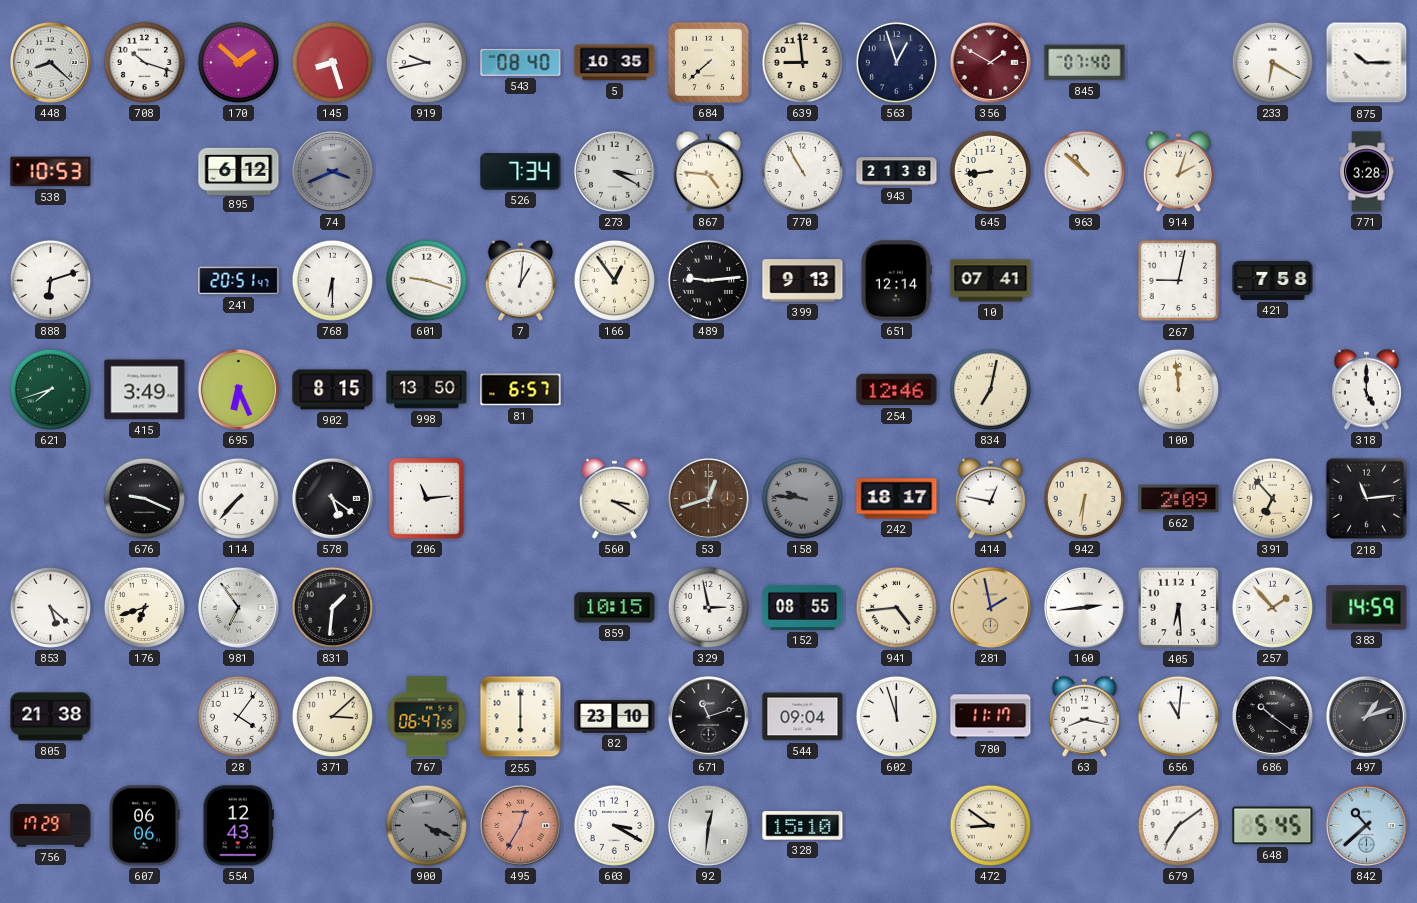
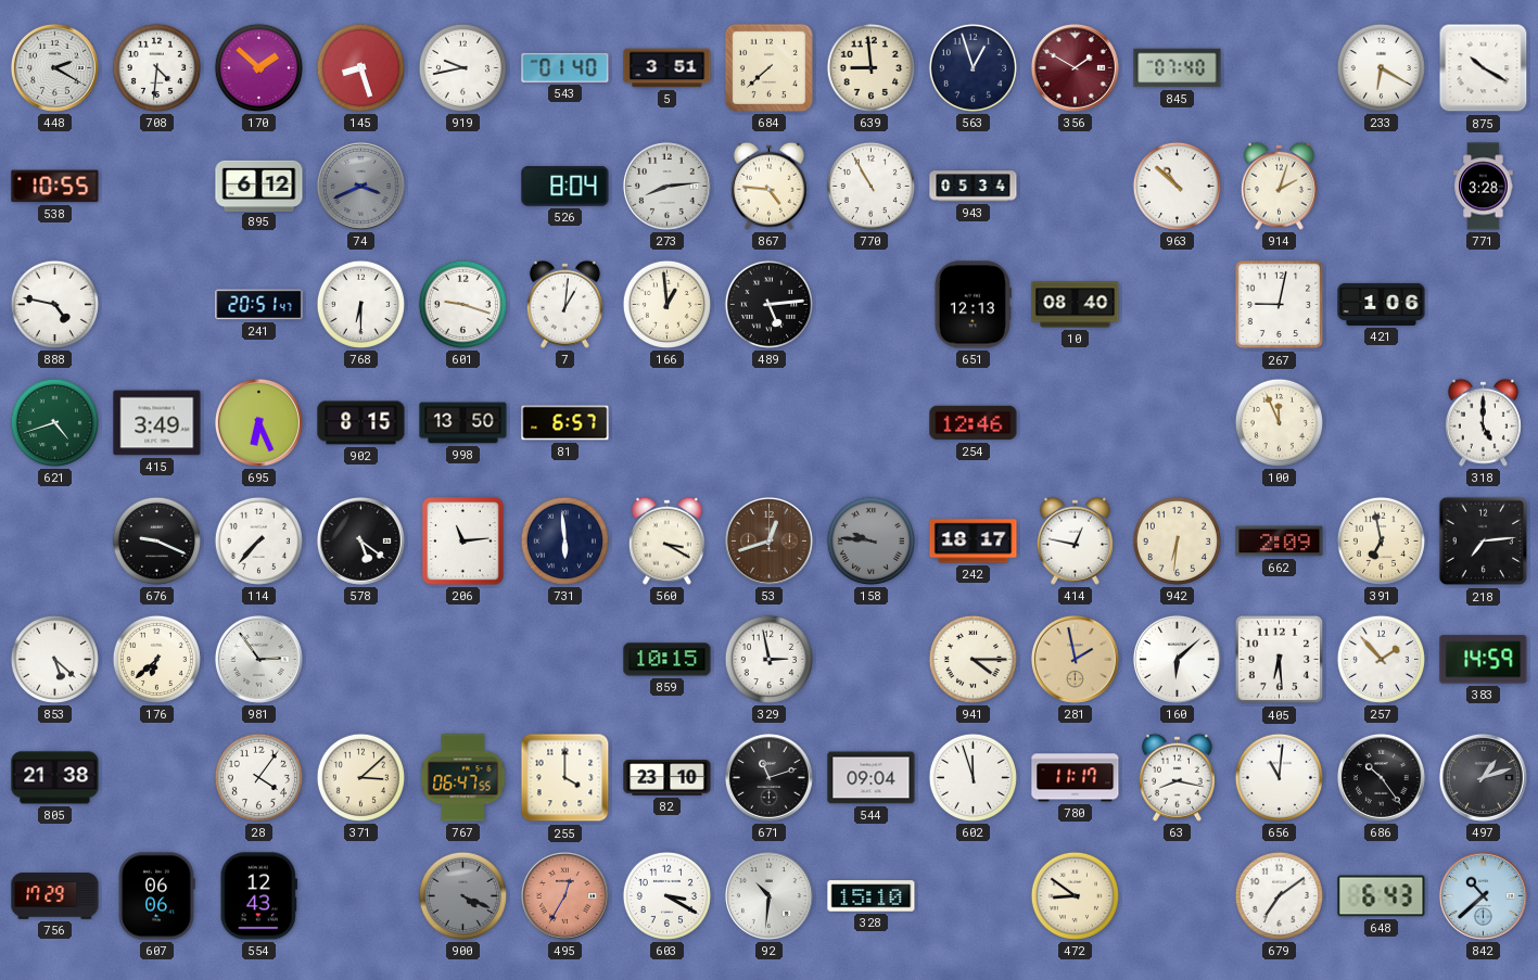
448: 8:22 -> 2:20
708: 10:18 -> 4:31
543: 08:40 -> 01:40
5: 10:35 -> 3:51
875: 10:15 -> 10:20
538: 10:53 -> 10:55
526: 7:34 -> 8:04
273: 3:20 -> 8:14
943: 21:38 -> 05:34
645: 8:44 -> none
888: 6:12 -> 4:47
166: 12:54 -> 12:59
489: 9:14 -> 5:14
399: 9:13 -> none
651: 12:14 -> 12:13
10: 07:41 -> 08:40
421: 7:58 -> 1:06
621: 7:42 -> 4:42
834: 7:02 -> none
100: 11:59 -> 11:56
731: none -> 5:59
391: 6:53 -> 6:58
218: 11:14 -> 7:14
176: 6:42 -> 6:38
981: 6:54 -> 2:54
831: 1:31 -> none
152: 08:55 -> none
941: 4:44 -> 4:15
160: 2:44 -> 6:08
255: 6:00 -> 4:00
686: 10:21 -> 10:24
92: 12:31 -> 10:31
648: 5:45 -> 6:43
